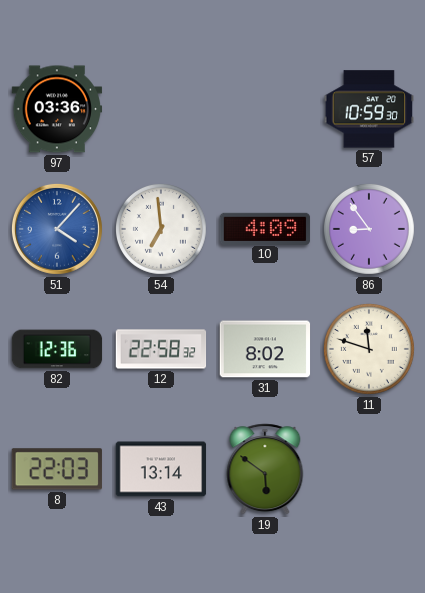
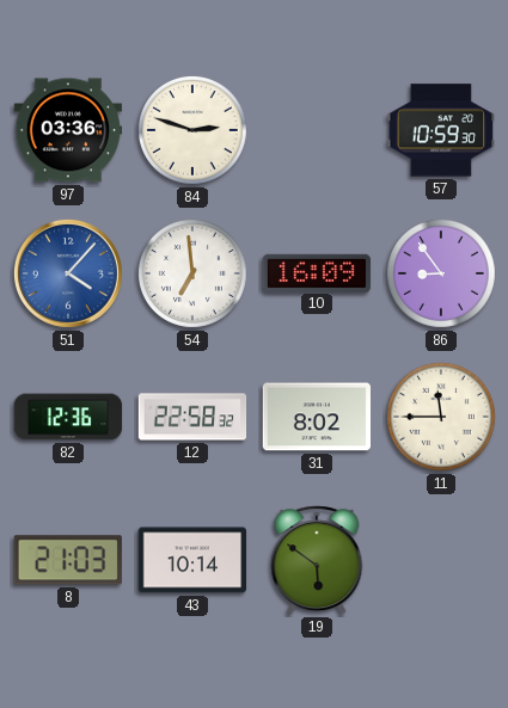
84: none -> 2:48
10: 4:09 -> 16:09
11: 11:48 -> 11:45
8: 22:03 -> 21:03
43: 13:14 -> 10:14
